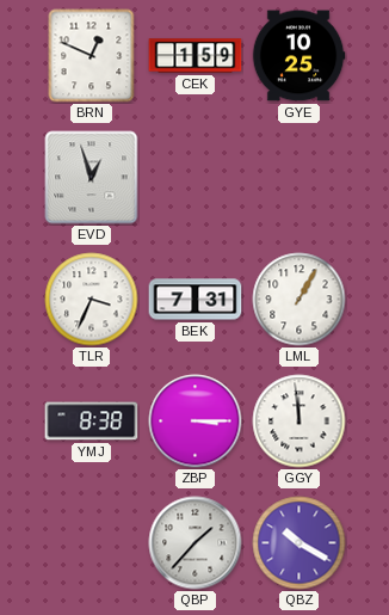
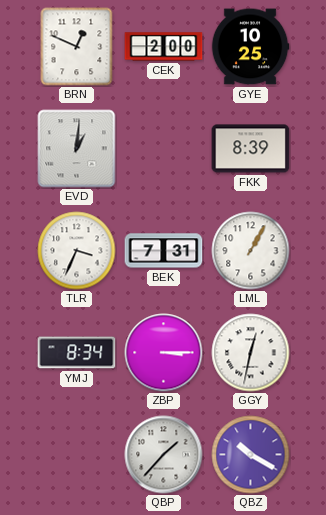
CEK: 1:59 -> 2:00
EVD: 12:57 -> 1:01
FKK: none -> 8:39
YMJ: 8:38 -> 8:34
GGY: 11:59 -> 12:32
